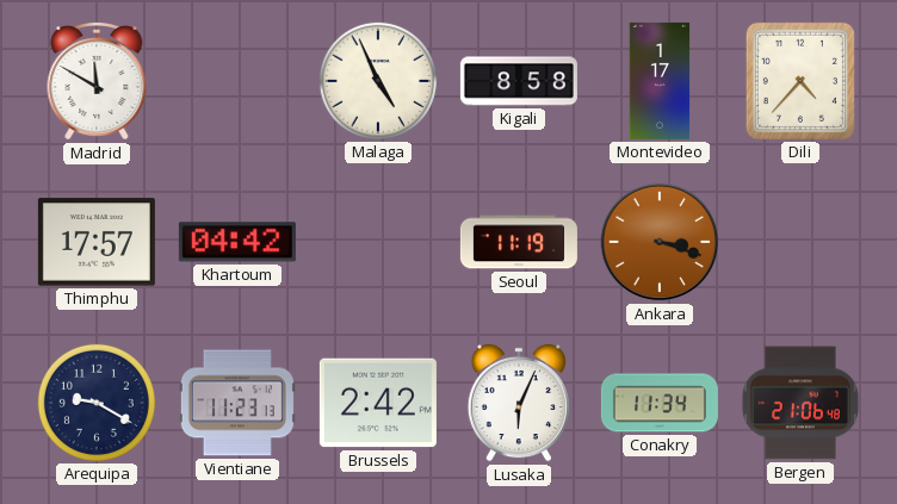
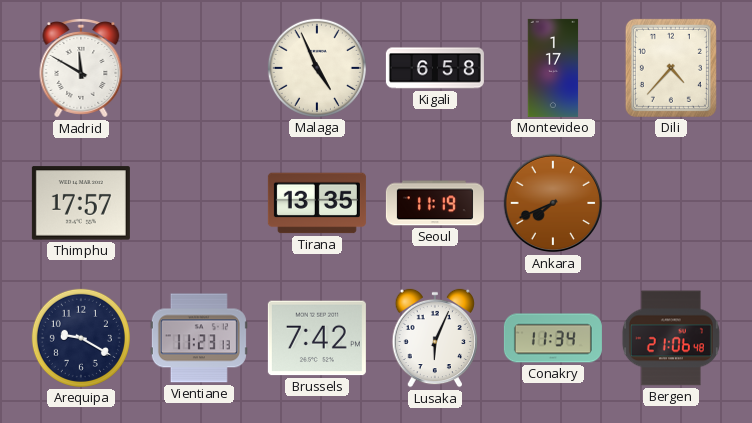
Kigali: 8:58 -> 6:58
Khartoum: 04:42 -> none
Tirana: none -> 13:35
Ankara: 3:18 -> 7:41
Brussels: 2:42 -> 7:42
